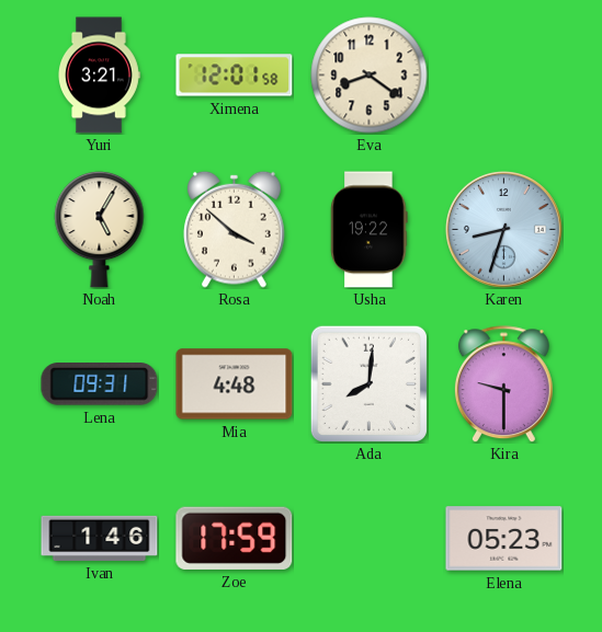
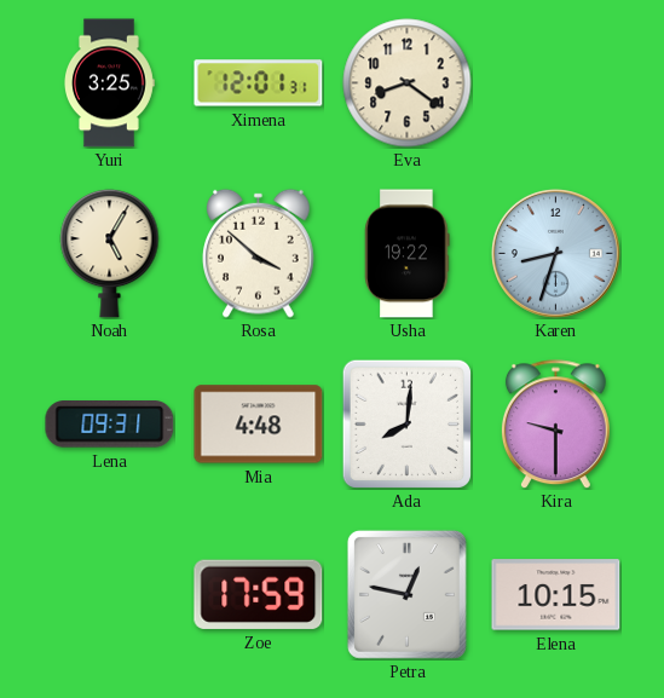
Yuri: 3:21 -> 3:25
Ximena: 12:01:58 -> 12:01:31
Ivan: 1:46 -> none
Petra: none -> 12:47
Elena: 05:23 -> 10:15
